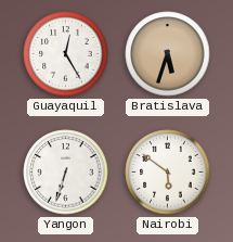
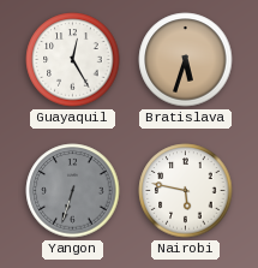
Yangon dial: white -> grey
Nairobi: 5:51 -> 5:47
